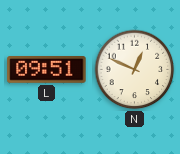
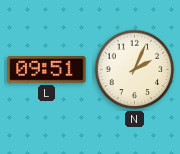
N: 12:49 -> 2:04
